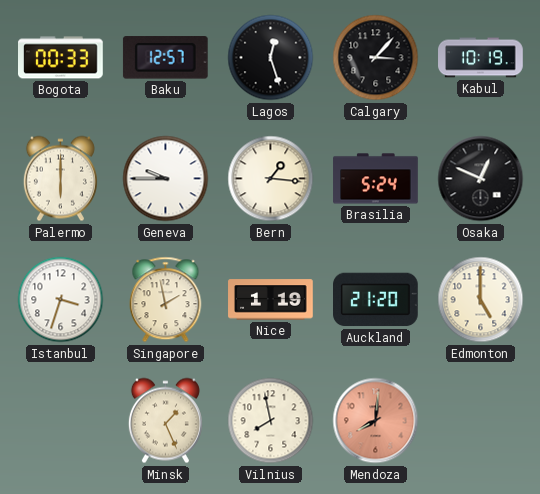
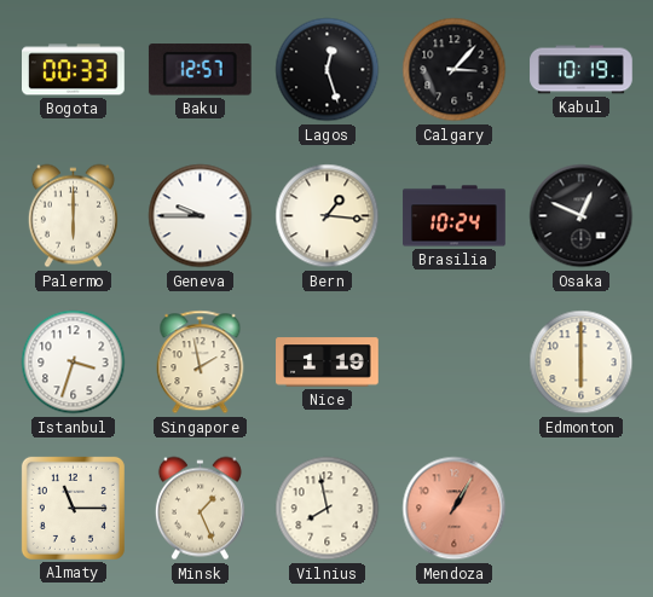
Brasilia: 5:24 -> 10:24
Auckland: 21:20 -> none
Edmonton: 5:00 -> 6:00
Almaty: none -> 11:15
Mendoza: 8:01 -> 1:05
